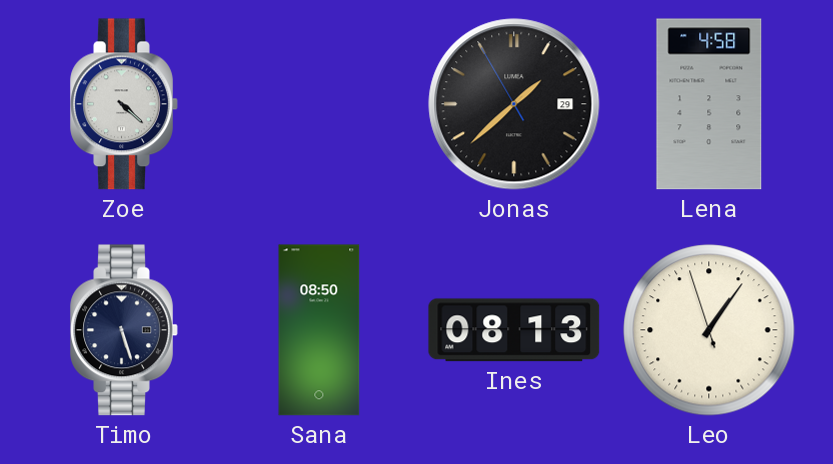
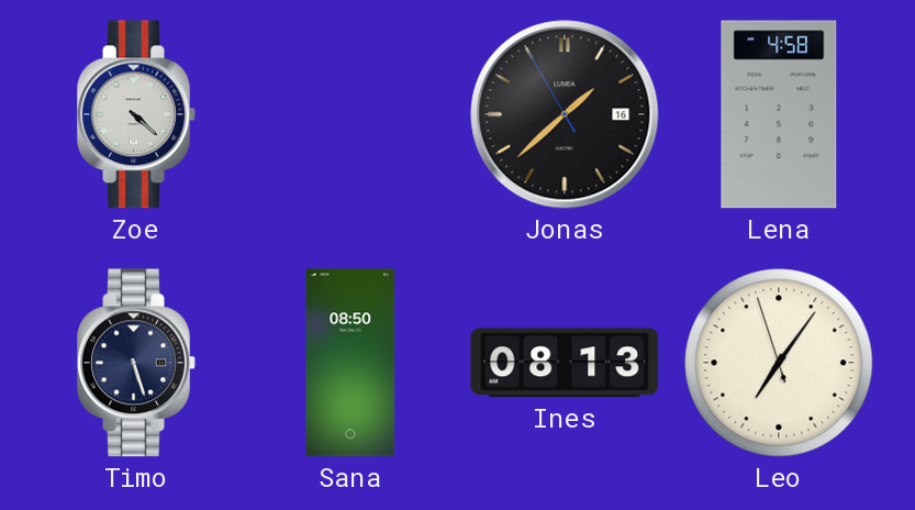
Jonas date: 29 -> 16
Leo: 1:05 -> 7:05
